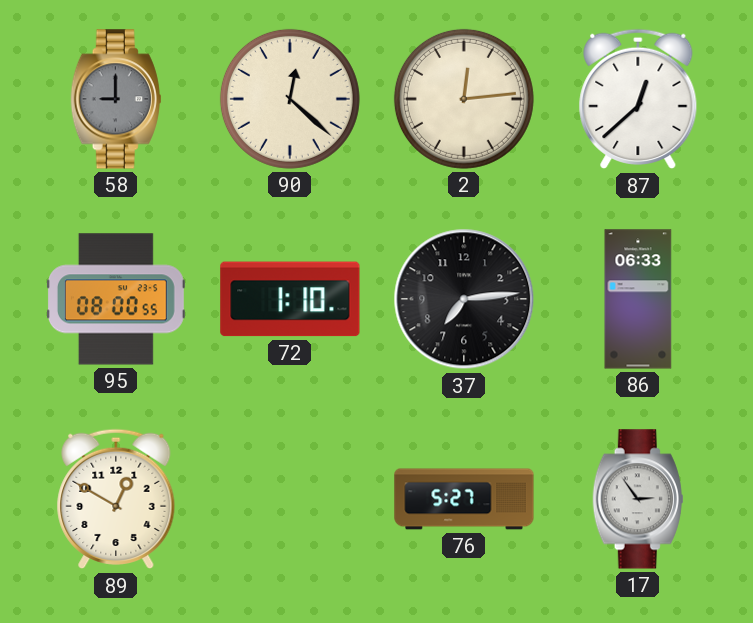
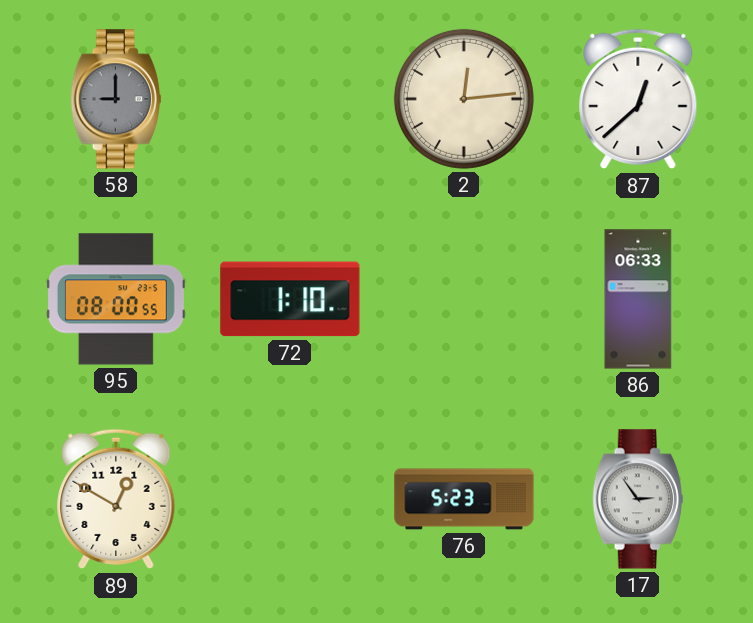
90: 12:22 -> none
37: 7:14 -> none
76: 5:27 -> 5:23
